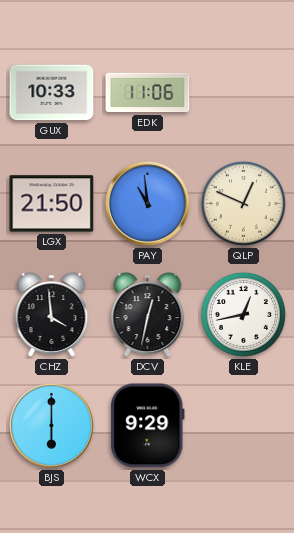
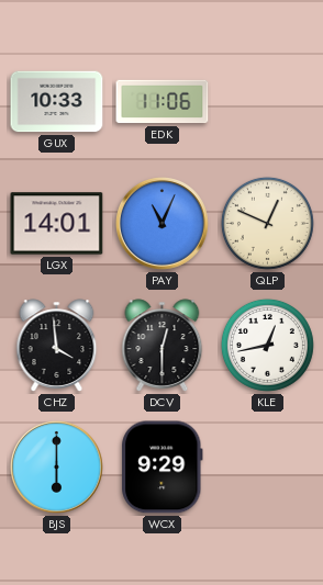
LGX: 21:50 -> 14:01
PAY: 10:59 -> 11:04
DCV: 12:32 -> 12:30
